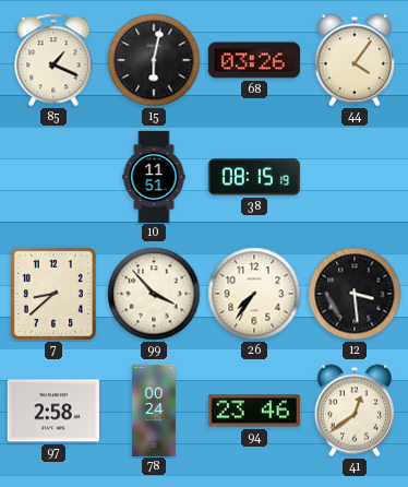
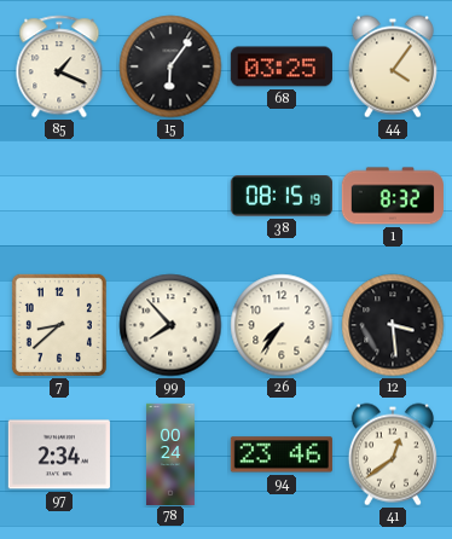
15: 6:02 -> 6:06
68: 03:26 -> 03:25
10: 11:51 -> none
1: none -> 8:32
99: 3:53 -> 7:53
97: 2:58 -> 2:34
